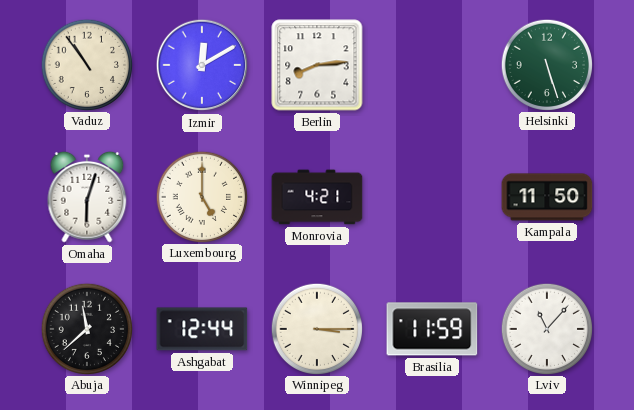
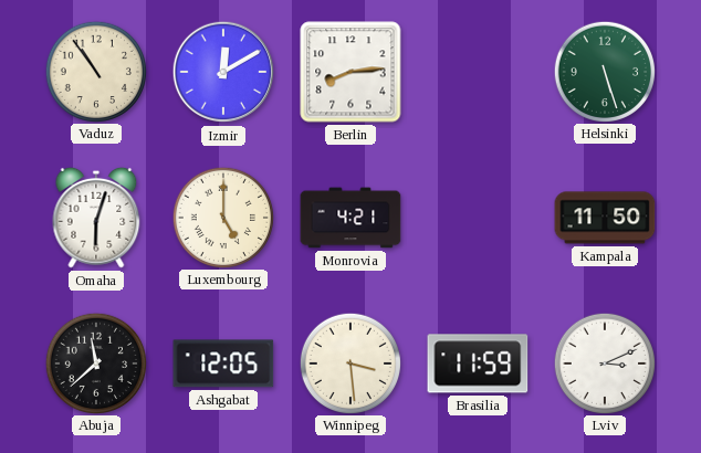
Ashgabat: 12:44 -> 12:05
Winnipeg: 3:15 -> 3:29
Lviv: 11:07 -> 3:11
